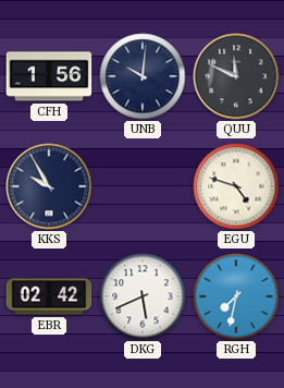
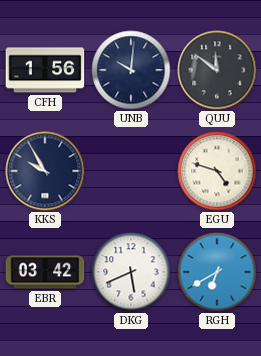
QUU: 11:49 -> 11:51
EBR: 02:42 -> 03:42
RGH: 7:32 -> 6:40
